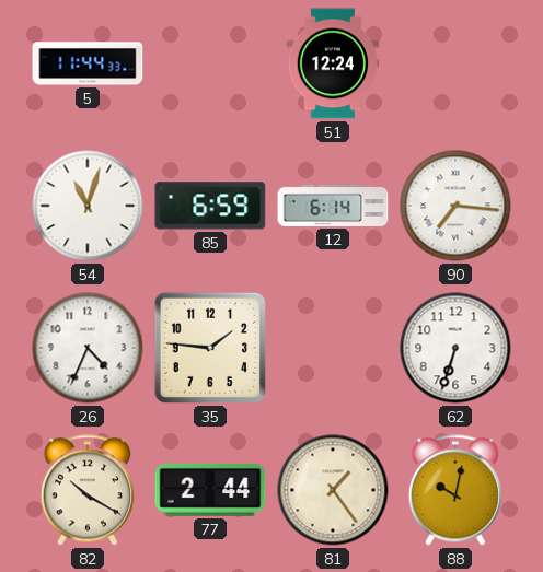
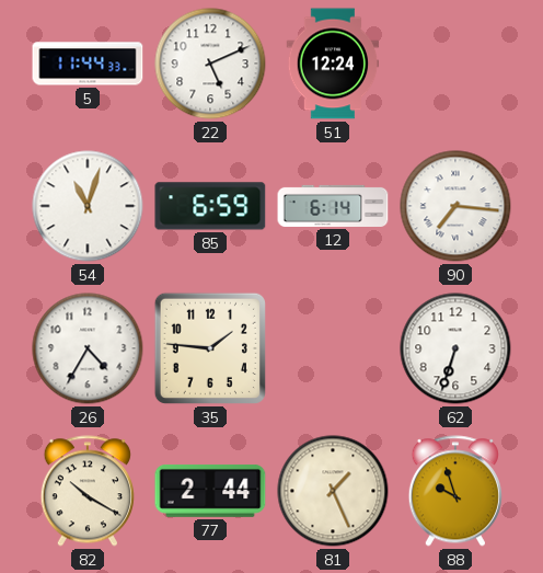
22: none -> 5:11
26: 4:34 -> 4:35
81: 1:24 -> 1:26
88: 10:02 -> 9:57
